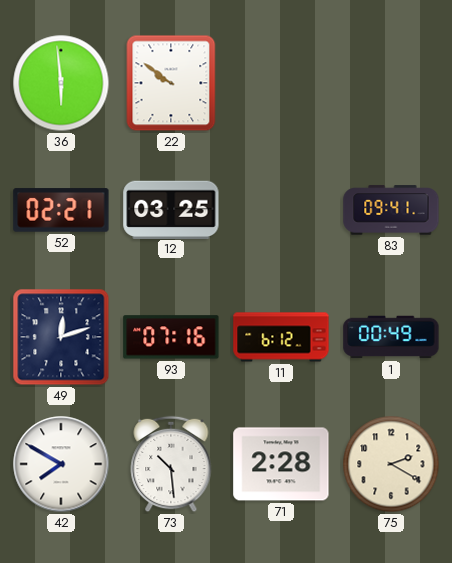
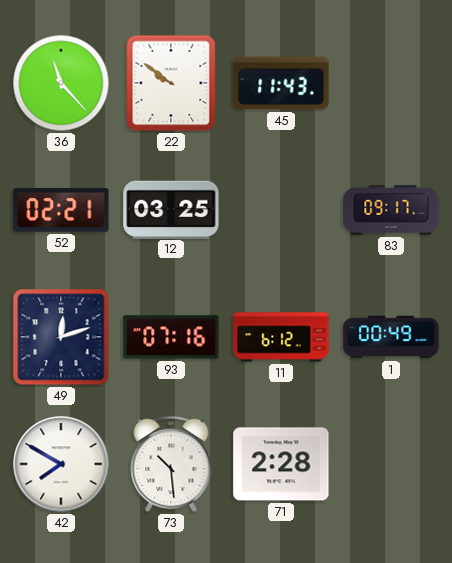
36: 5:59 -> 11:23
45: none -> 11:43
83: 09:41 -> 09:17
75: 2:20 -> none
